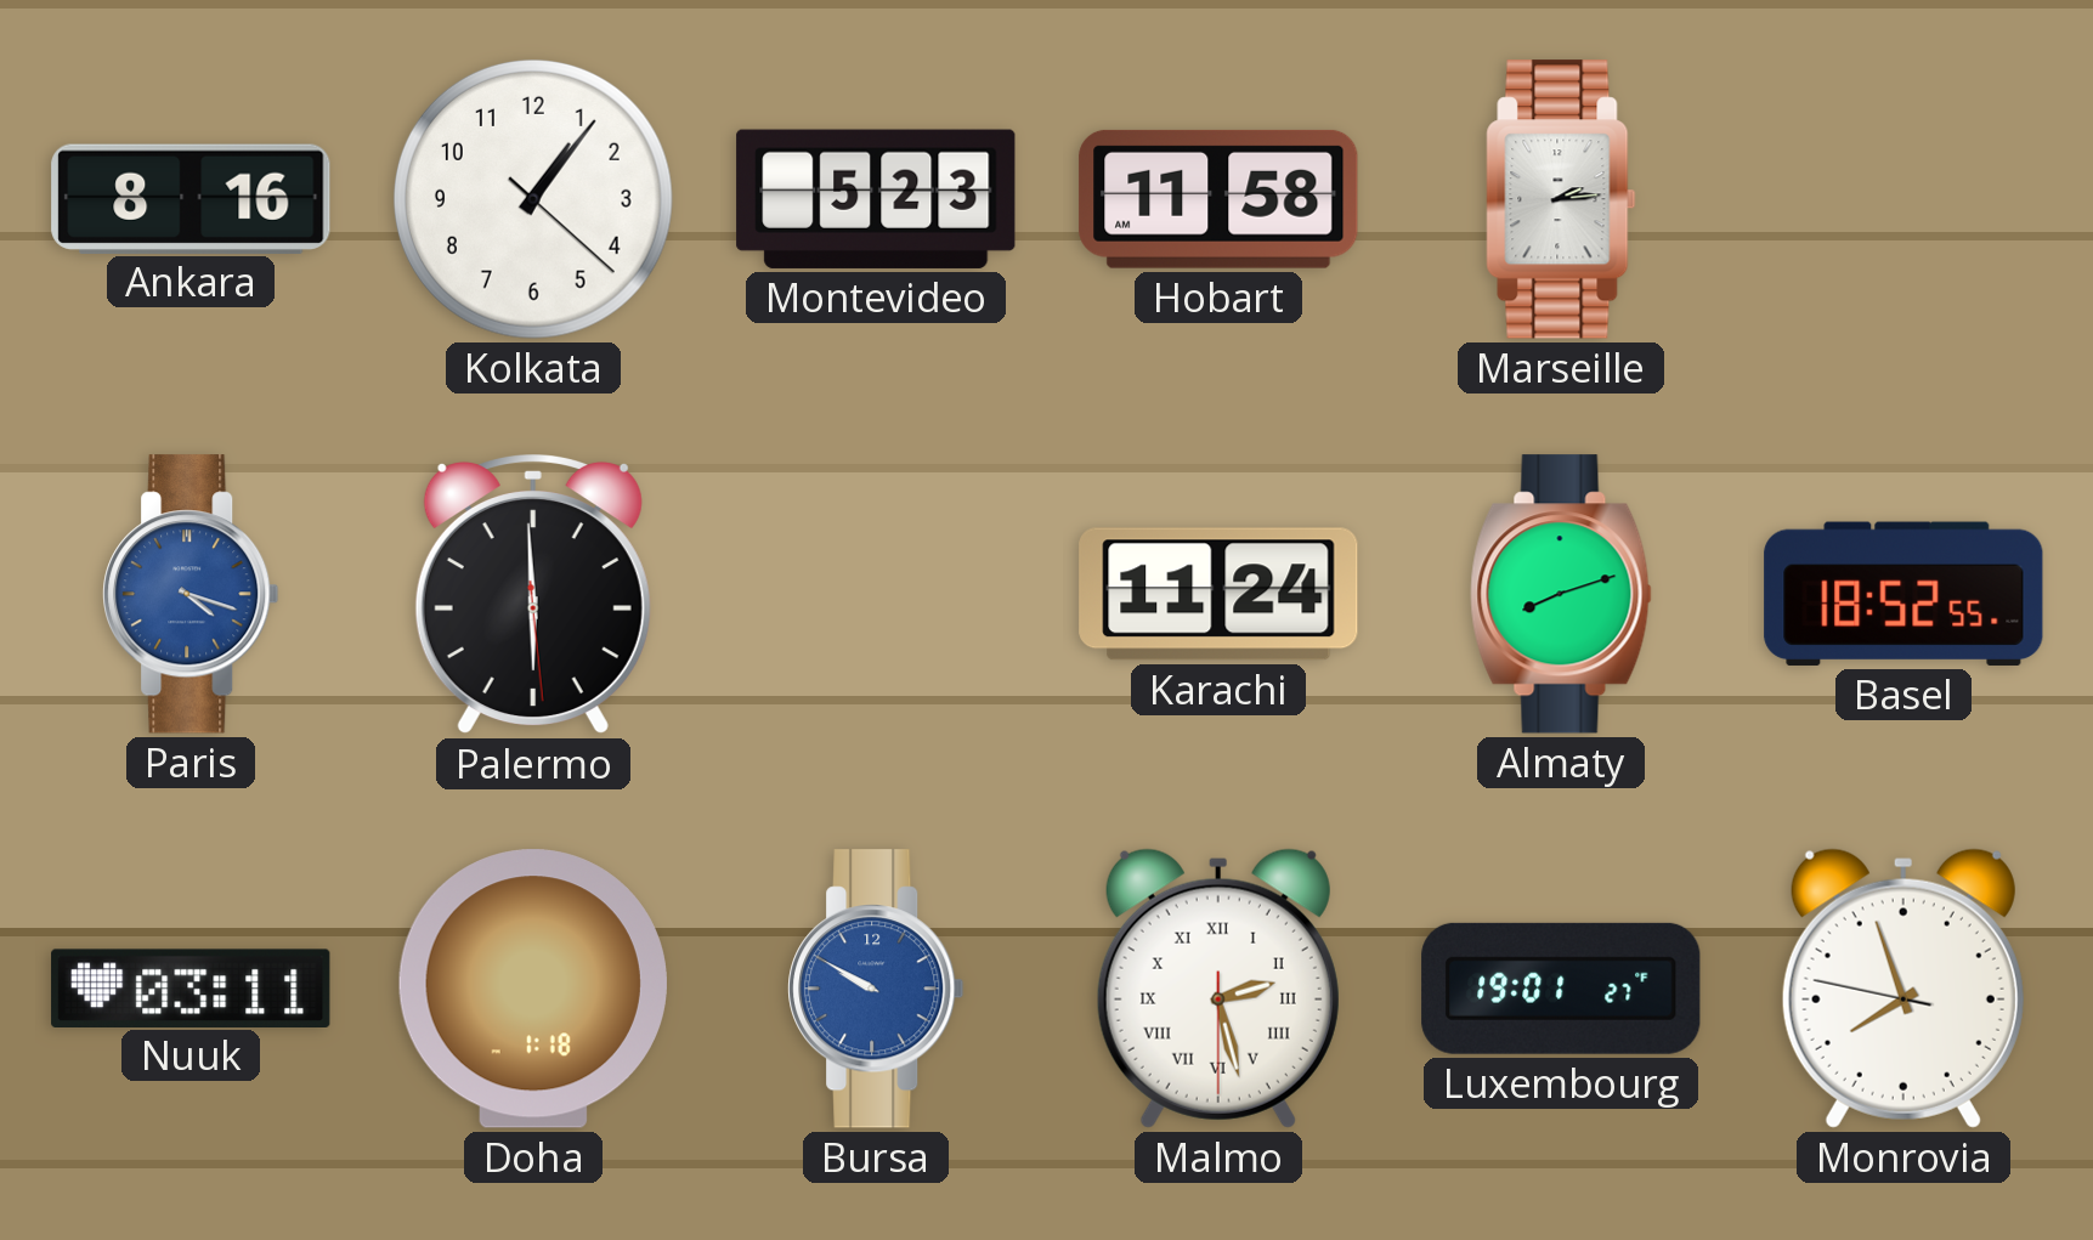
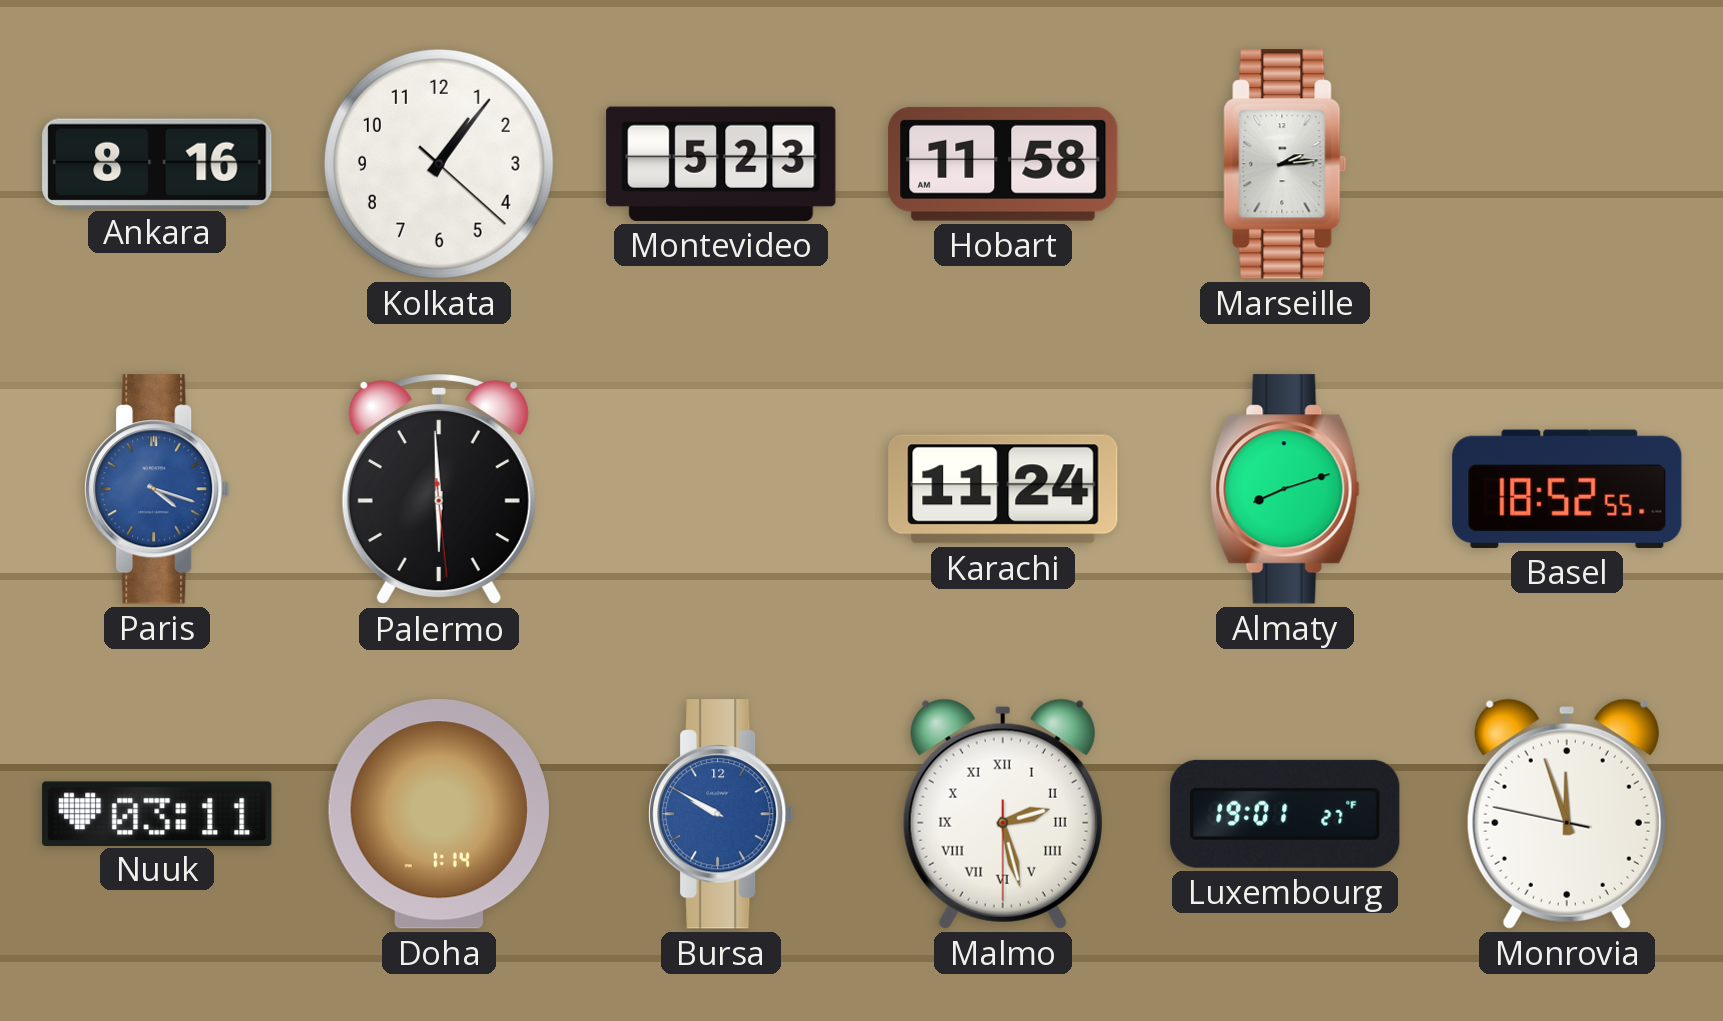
Doha: 1:18 -> 1:14
Monrovia: 7:56 -> 11:56
